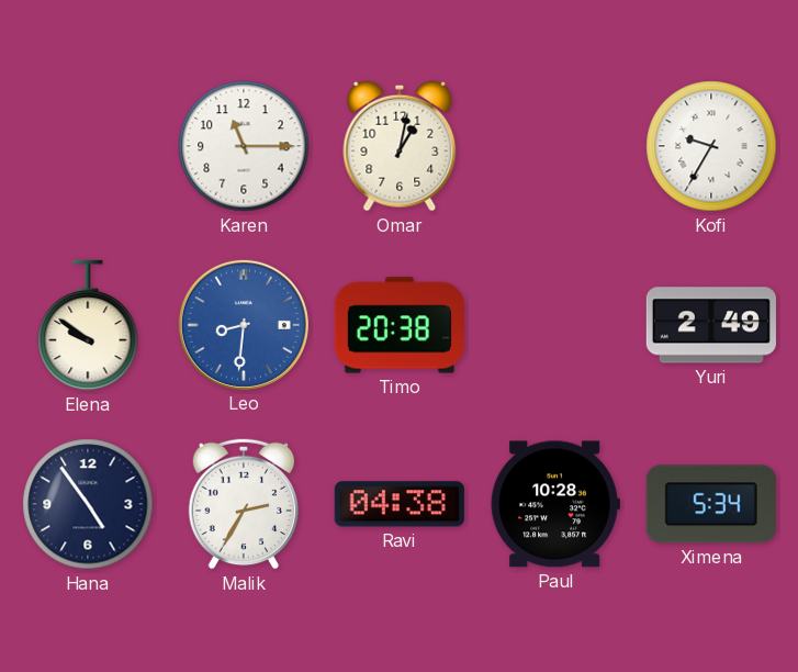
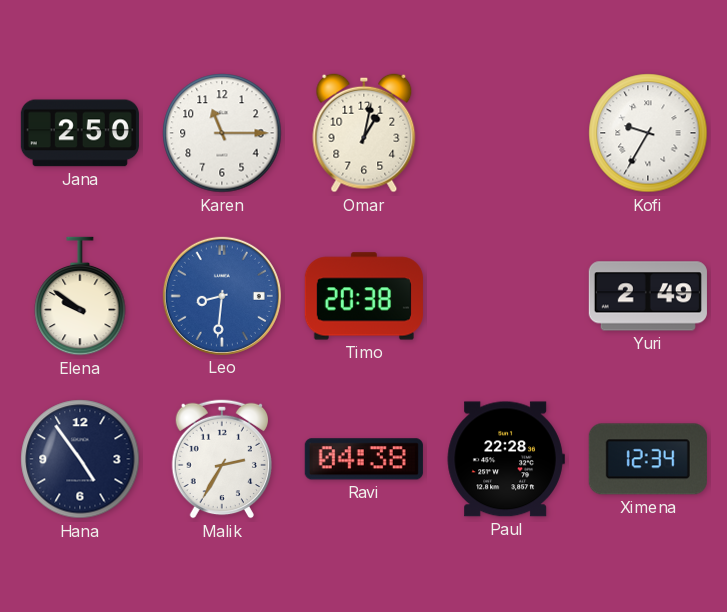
Jana: none -> 2:50
Paul: 10:28 -> 22:28
Ximena: 5:34 -> 12:34
